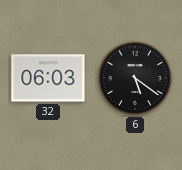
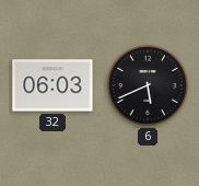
6: 5:21 -> 5:41
